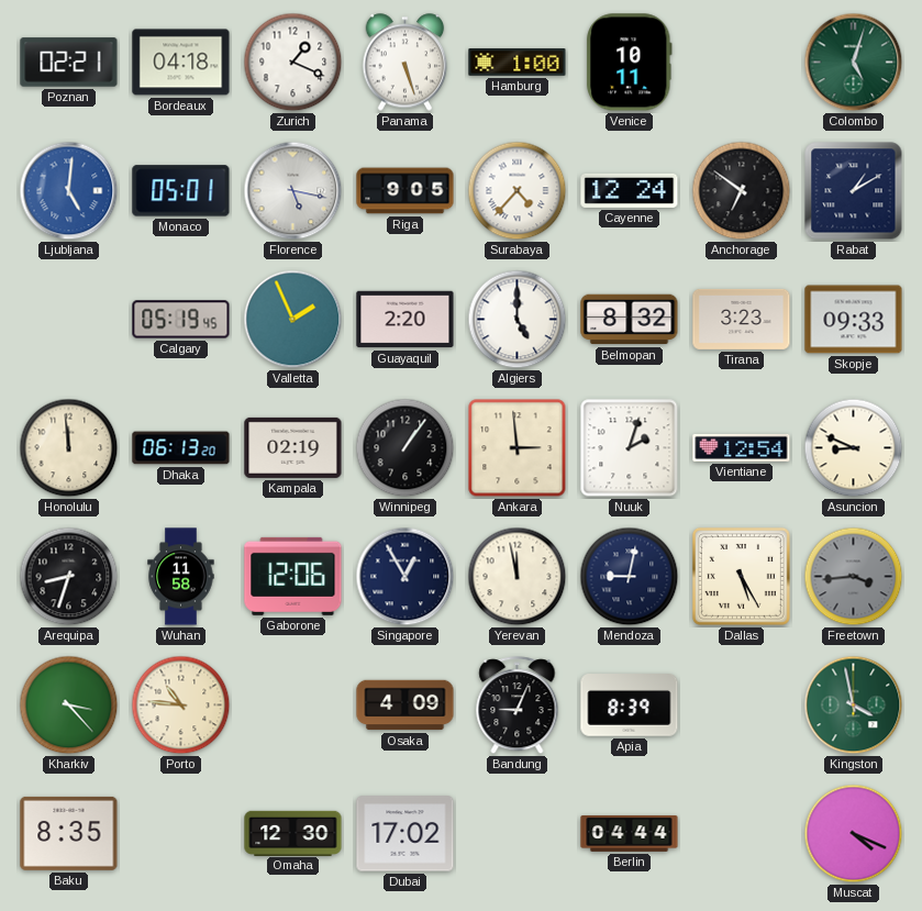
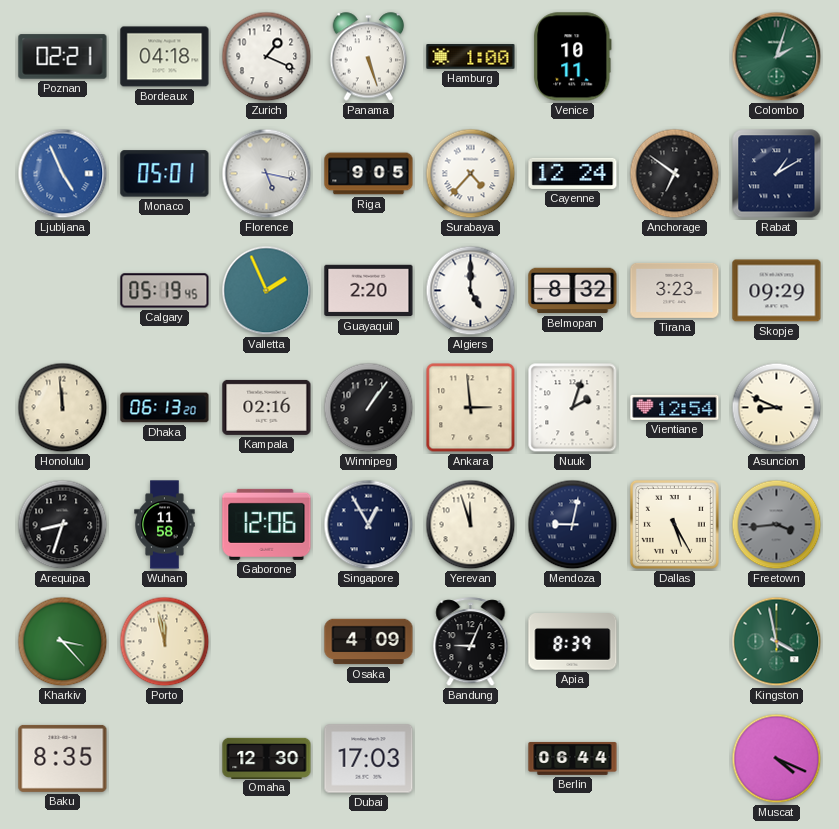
Colombo: 5:03 -> 2:03
Ljubljana: 5:01 -> 4:56
Skopje: 09:33 -> 09:29
Kampala: 02:19 -> 02:16
Yerevan: 11:58 -> 11:57
Porto: 10:46 -> 11:58
Dubai: 17:02 -> 17:03
Berlin: 04:44 -> 06:44
